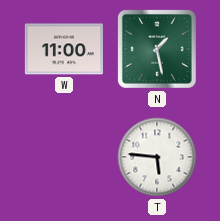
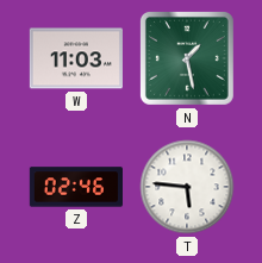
W: 11:00 -> 11:03
Z: none -> 02:46
